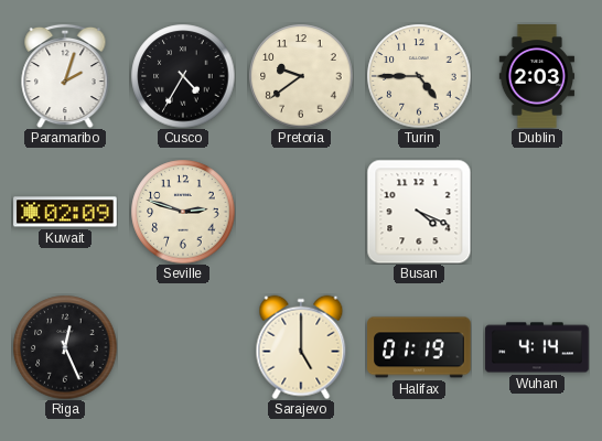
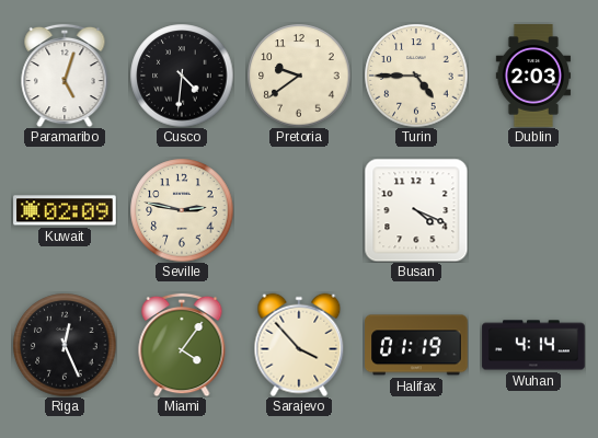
Paramaribo: 2:03 -> 5:03
Cusco: 4:35 -> 4:31
Seville: 2:48 -> 2:47
Miami: none -> 4:06
Sarajevo: 5:00 -> 3:53
